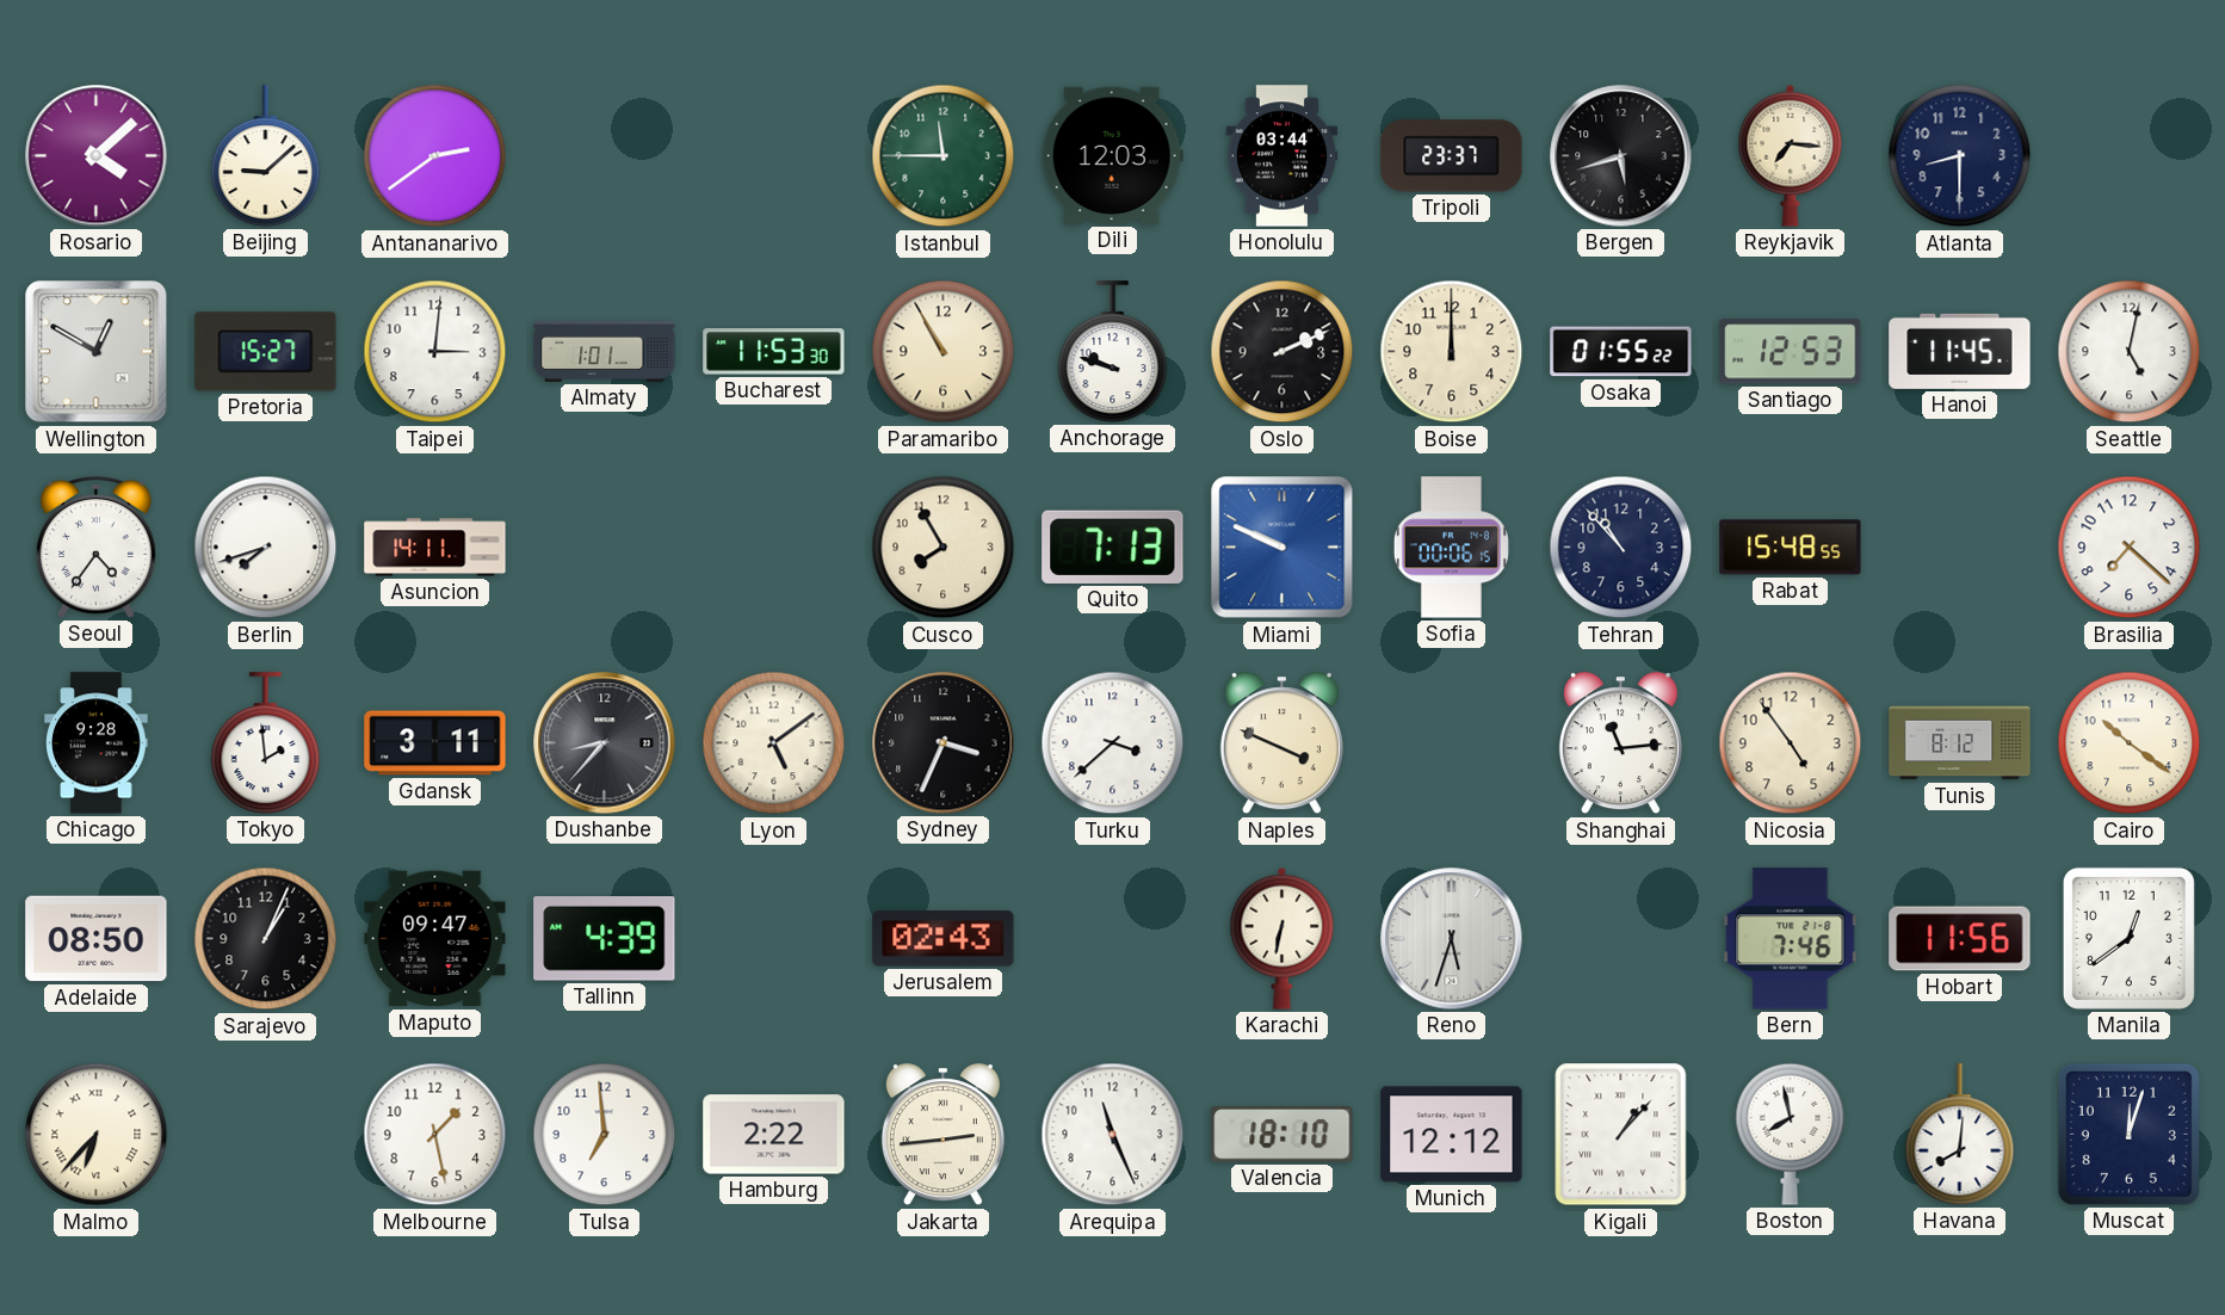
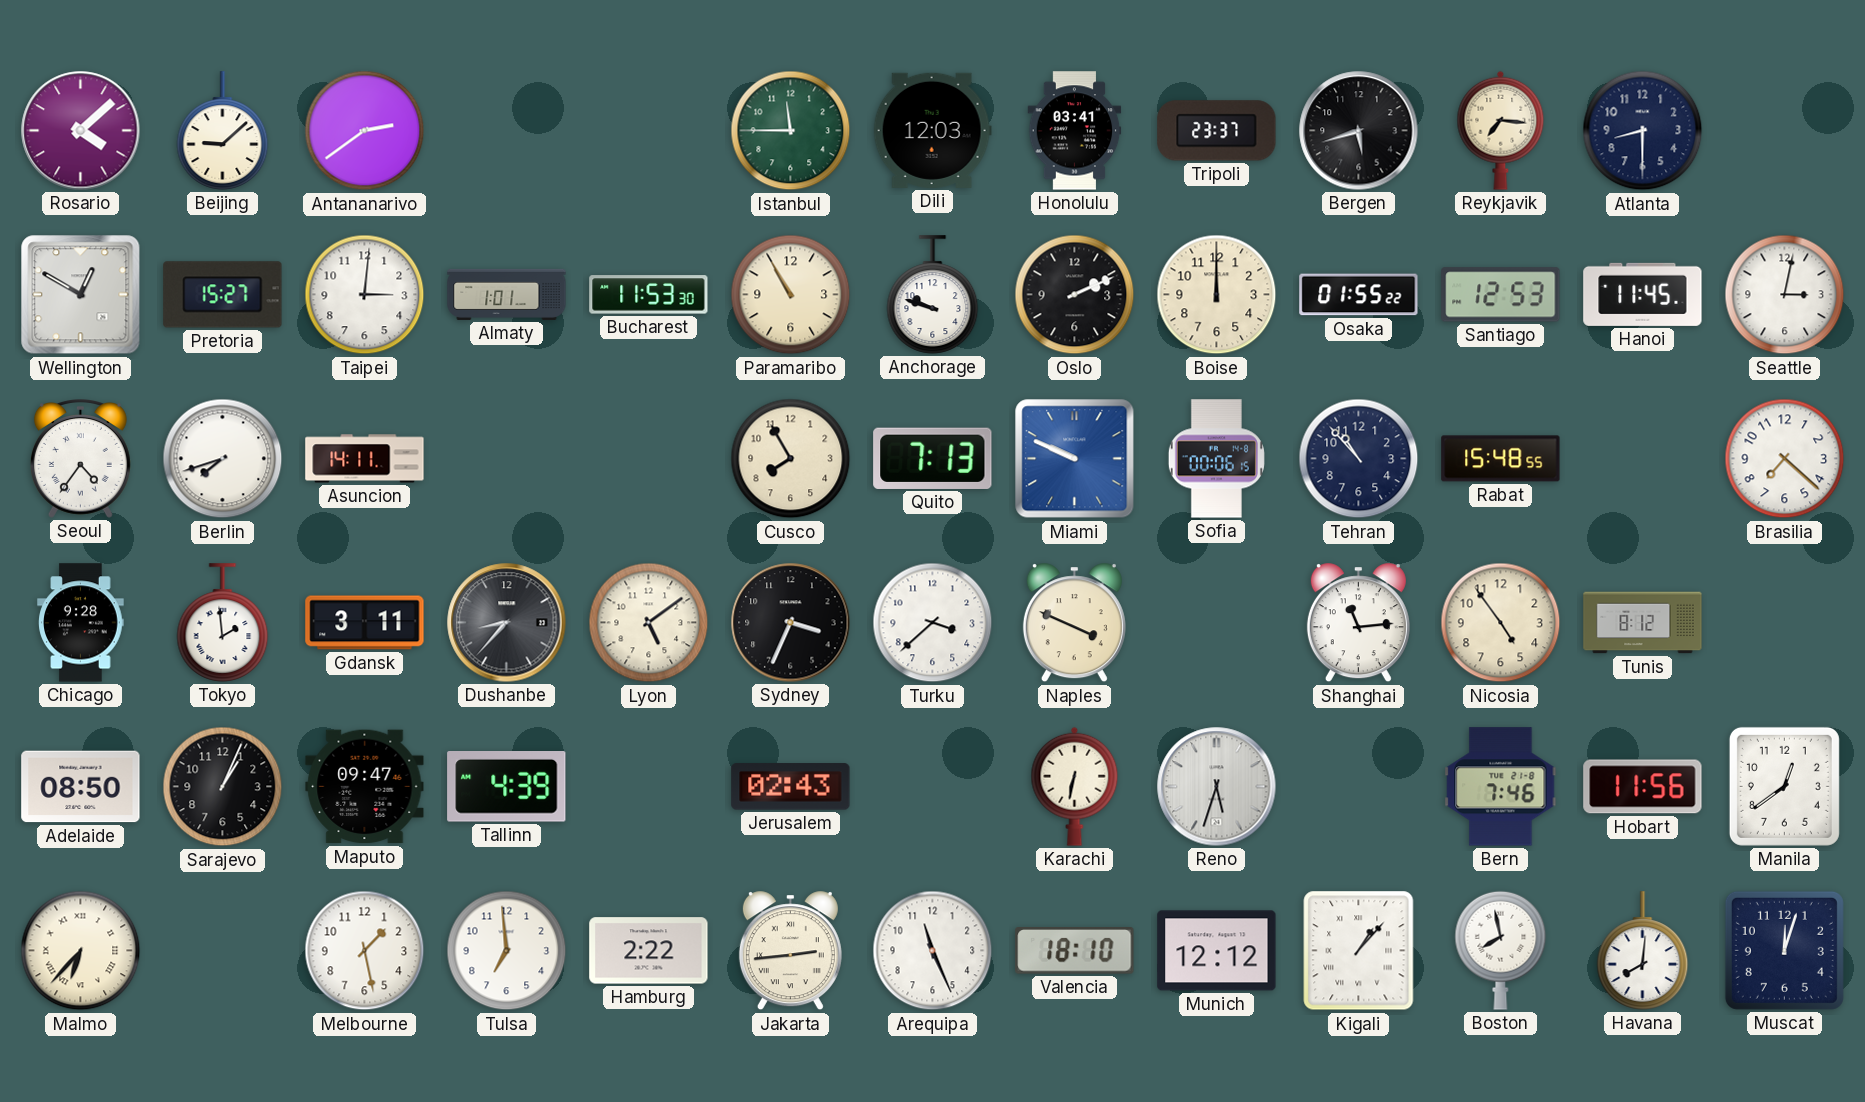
Honolulu: 03:44 -> 03:41
Seattle: 5:02 -> 3:02
Cairo: 10:21 -> none
